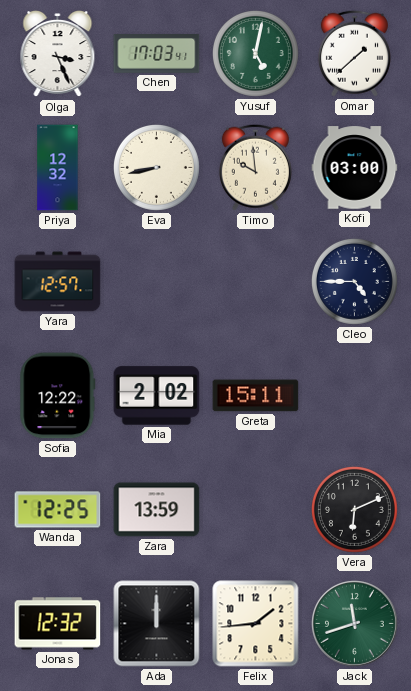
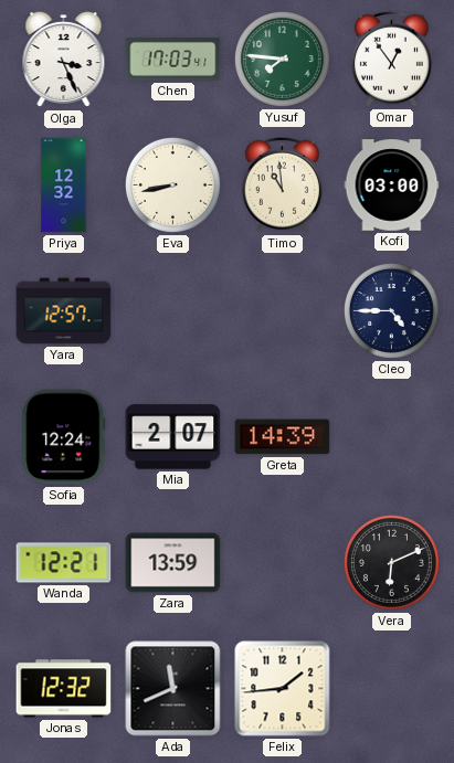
Yusuf: 5:02 -> 7:46
Omar: 1:38 -> 12:54
Timo: 9:59 -> 10:59
Sofia: 12:22 -> 12:24
Mia: 2:02 -> 2:07
Greta: 15:11 -> 14:39
Wanda: 12:25 -> 12:21
Ada: 12:00 -> 11:41
Jack: 11:42 -> none
